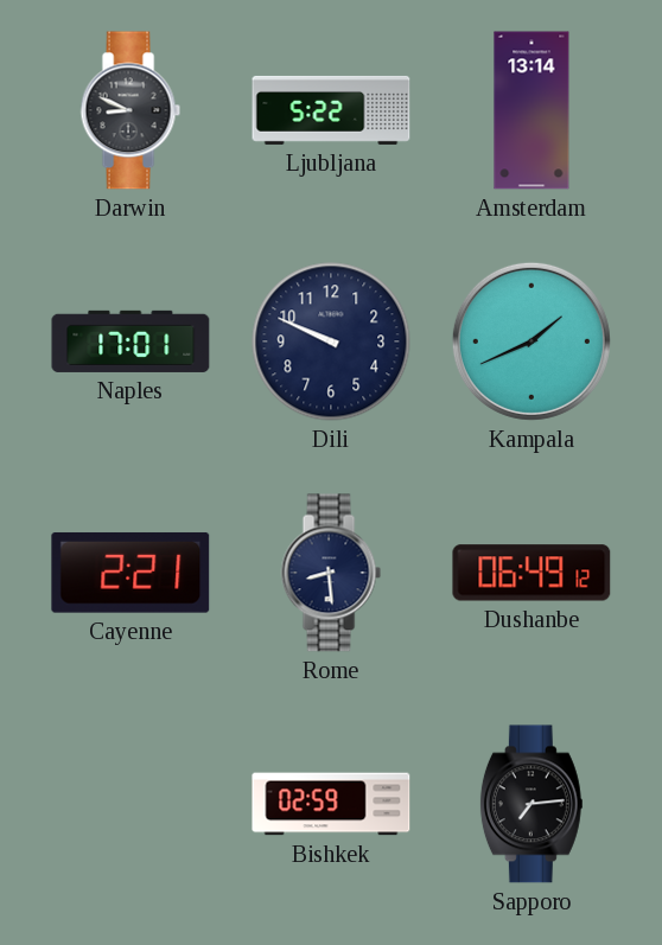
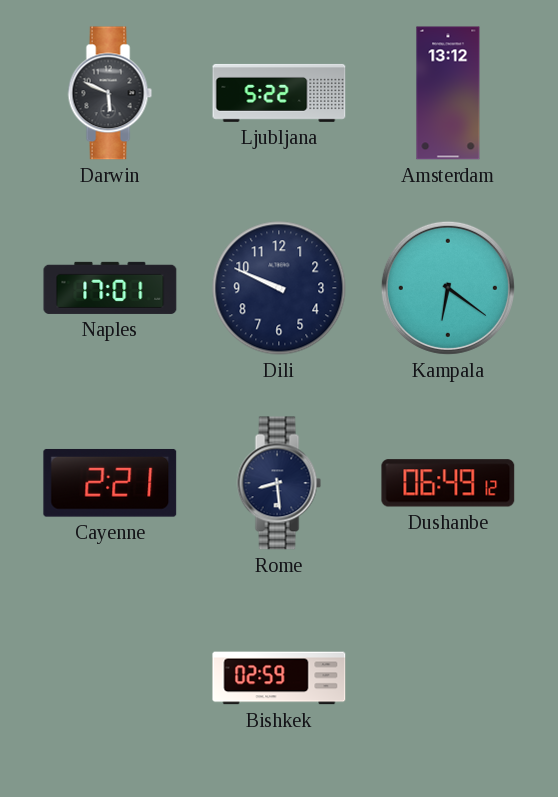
Darwin: 8:49 -> 5:49
Amsterdam: 13:14 -> 13:12
Kampala: 1:41 -> 6:21
Sapporo: 7:14 -> none
